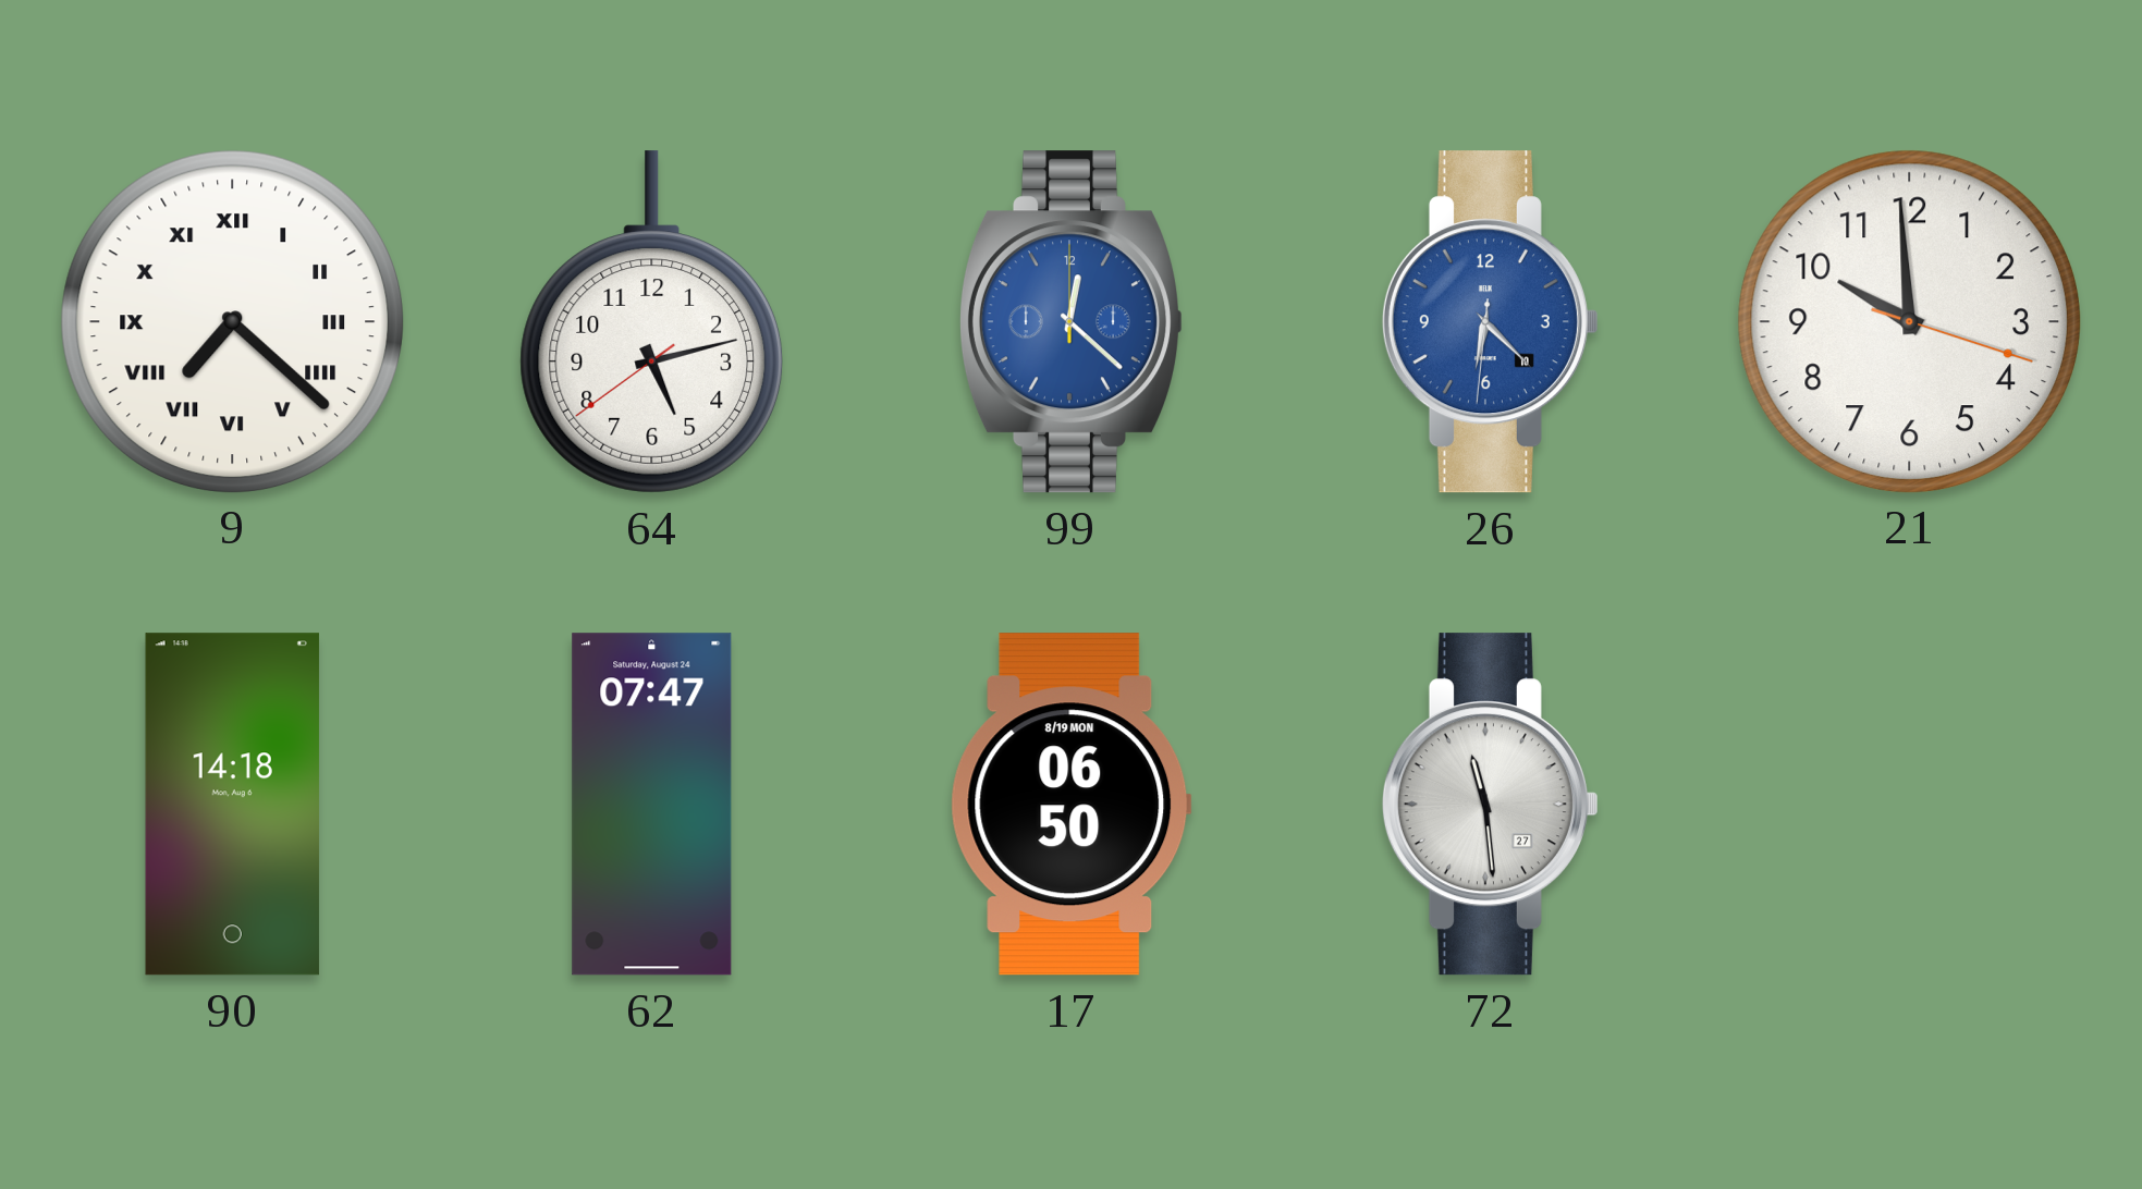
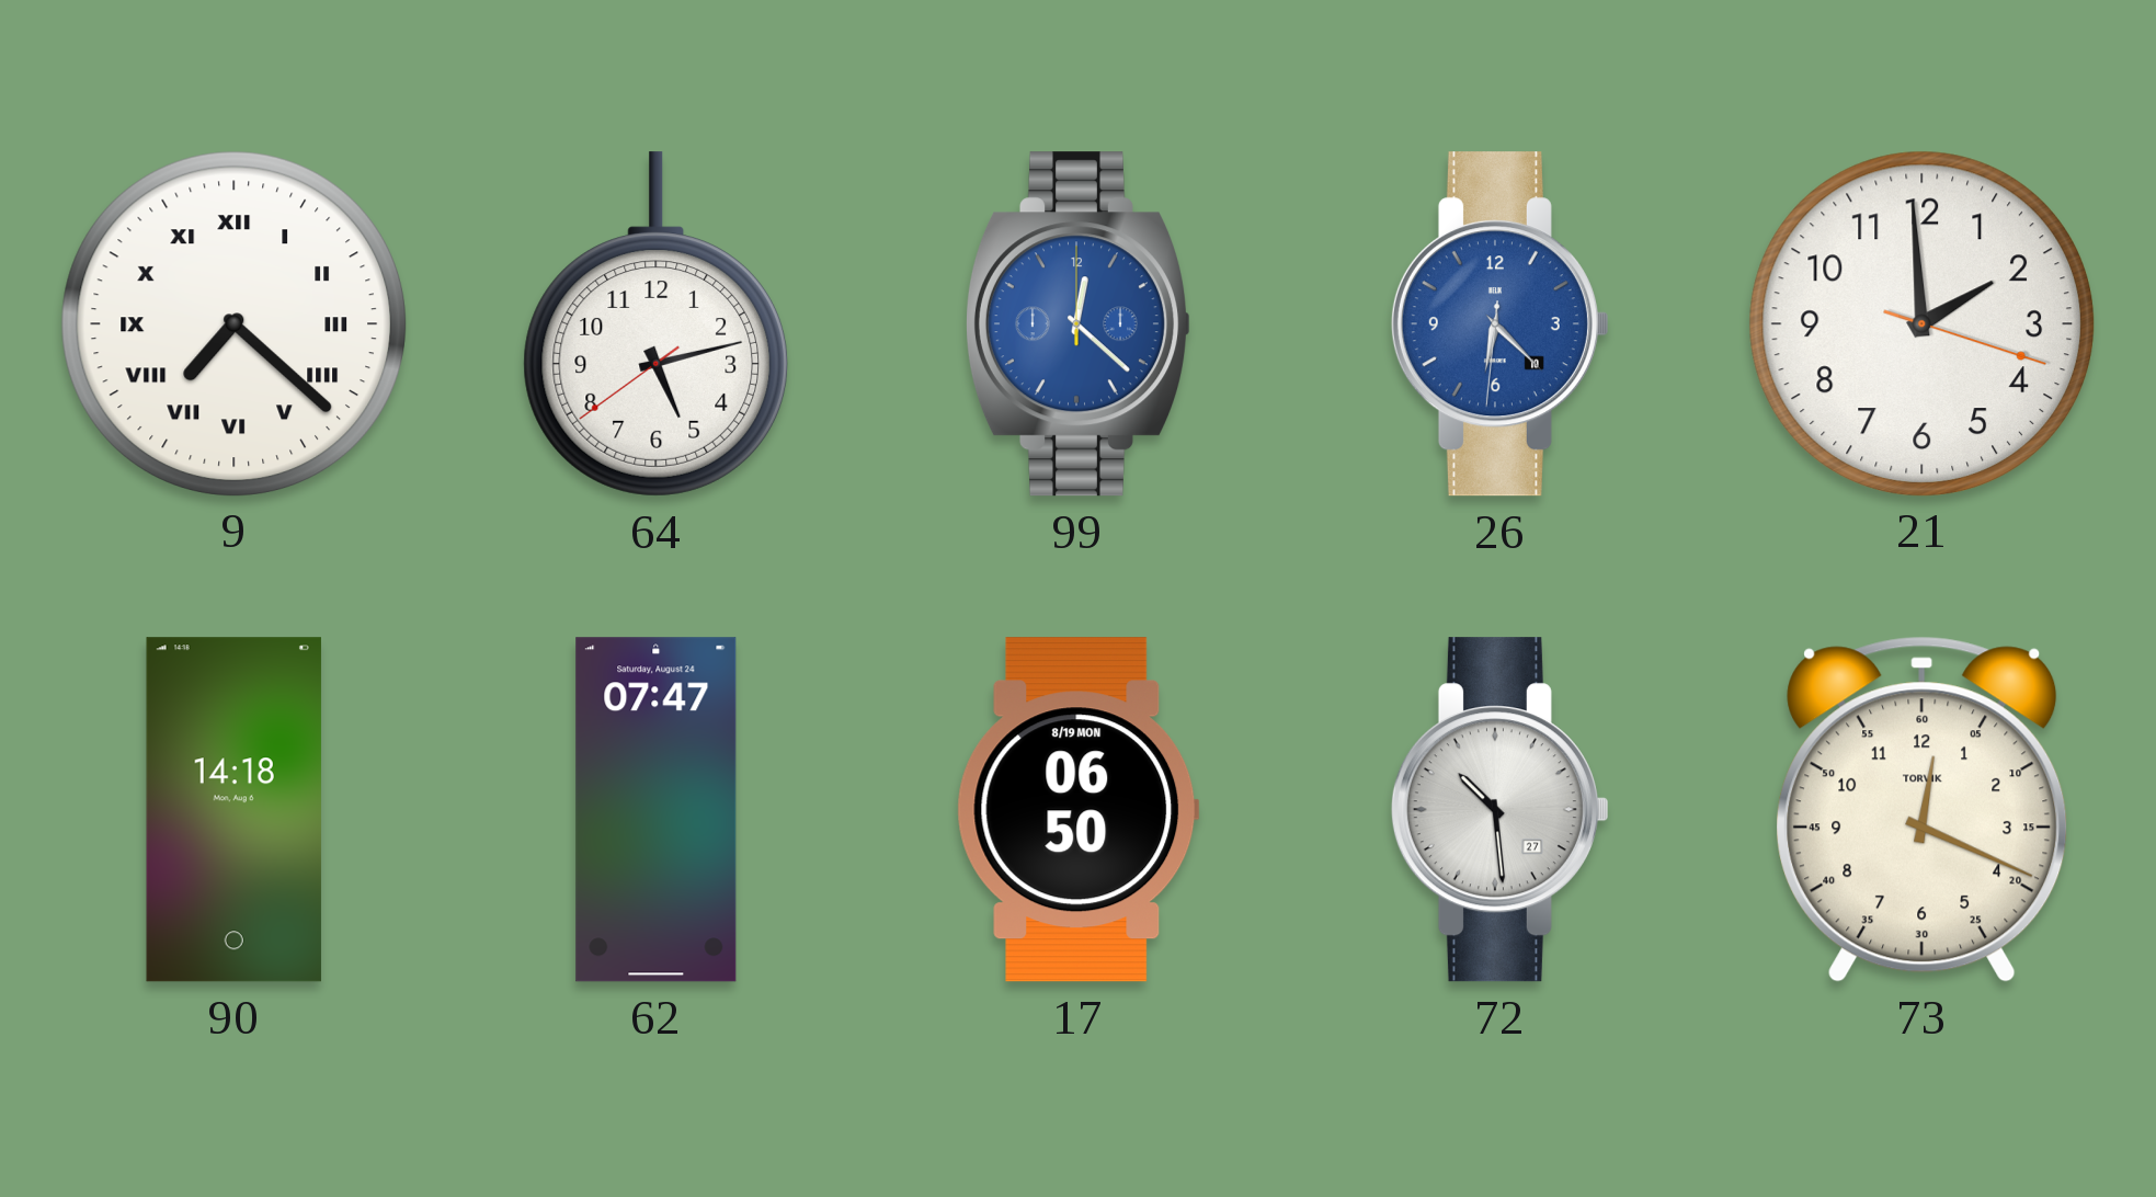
21: 9:59 -> 1:59
72: 11:29 -> 10:29
73: none -> 12:19
